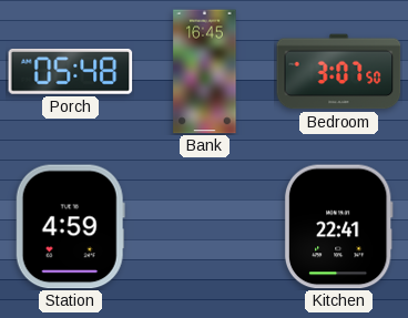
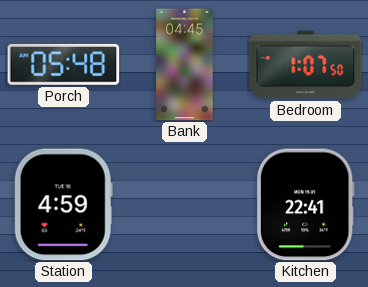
Bank: 16:45 -> 04:45
Bedroom: 3:07 -> 1:07
